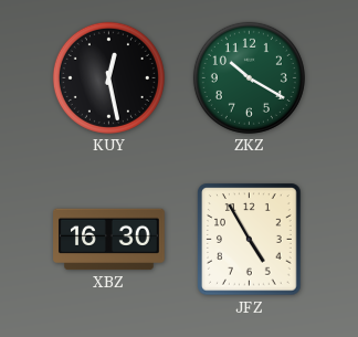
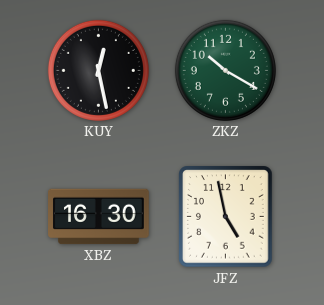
JFZ: 4:55 -> 4:58
